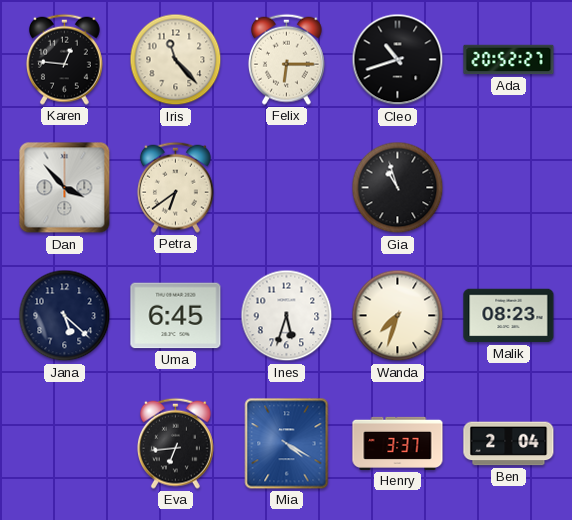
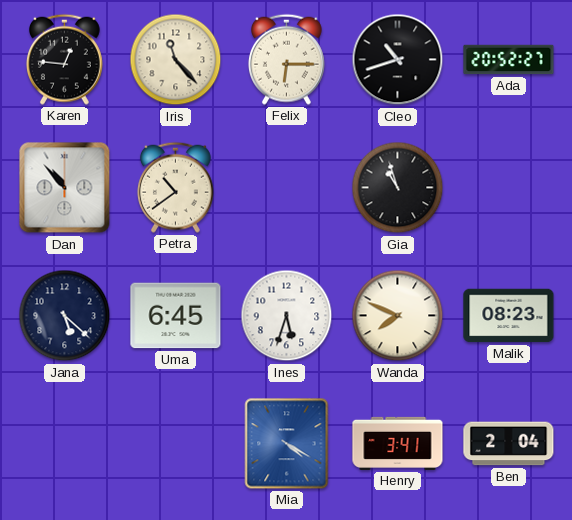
Dan: 3:53 -> 10:53
Petra: 6:39 -> 10:39
Wanda: 7:33 -> 7:49
Eva: 6:44 -> none
Henry: 3:37 -> 3:41
